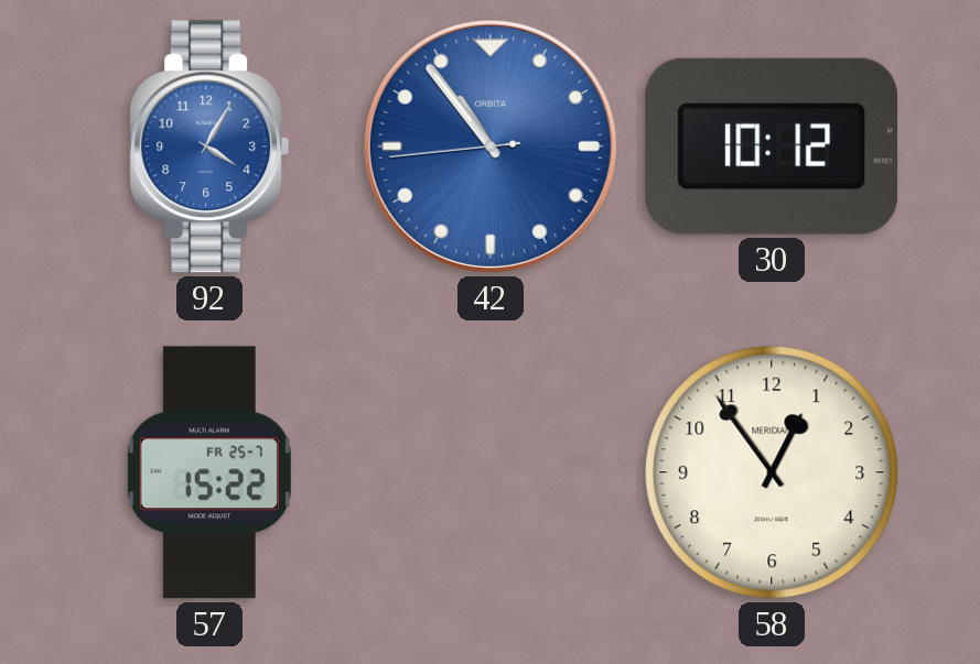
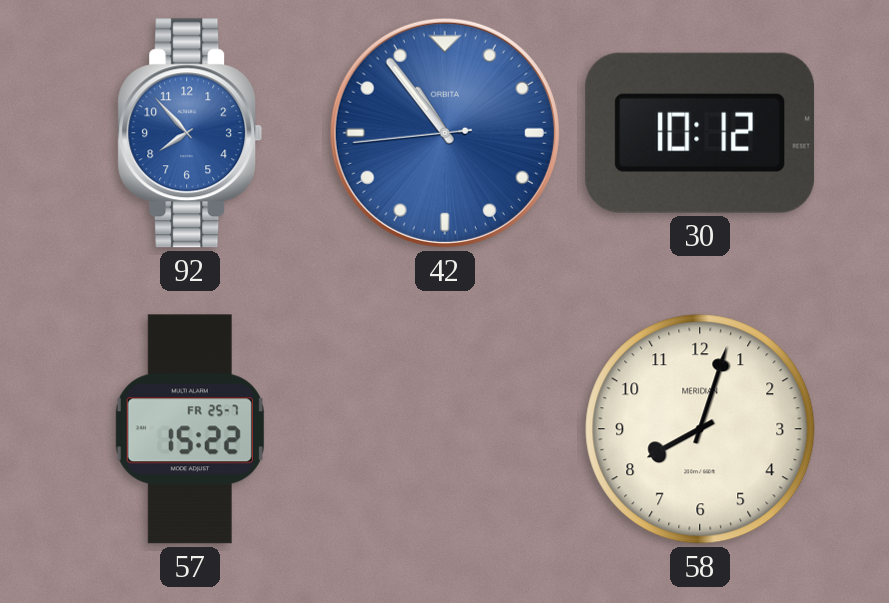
92: 4:05 -> 7:53
58: 12:54 -> 8:03
